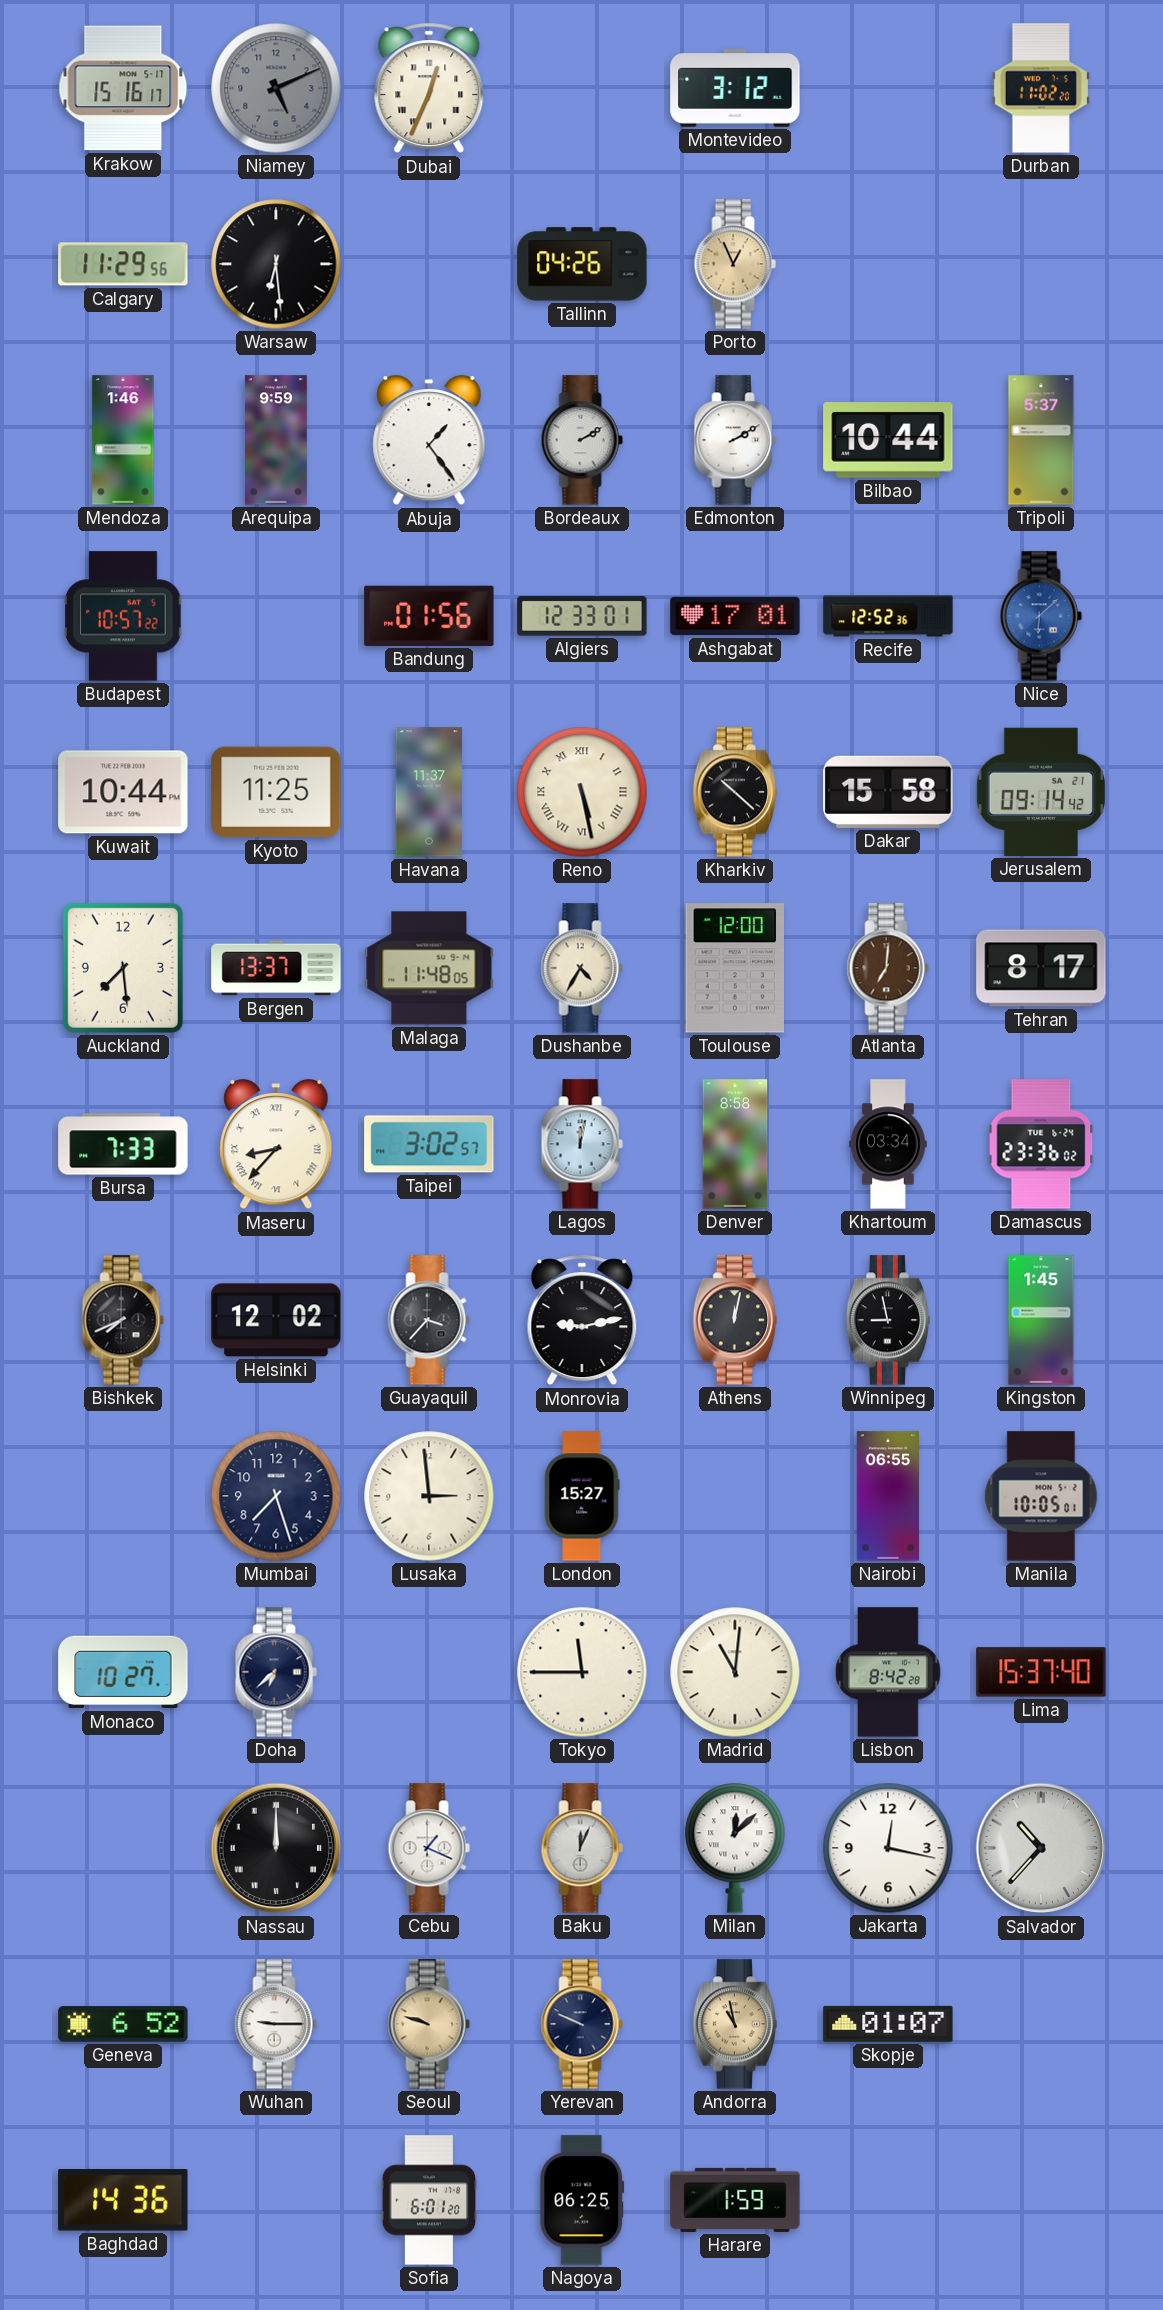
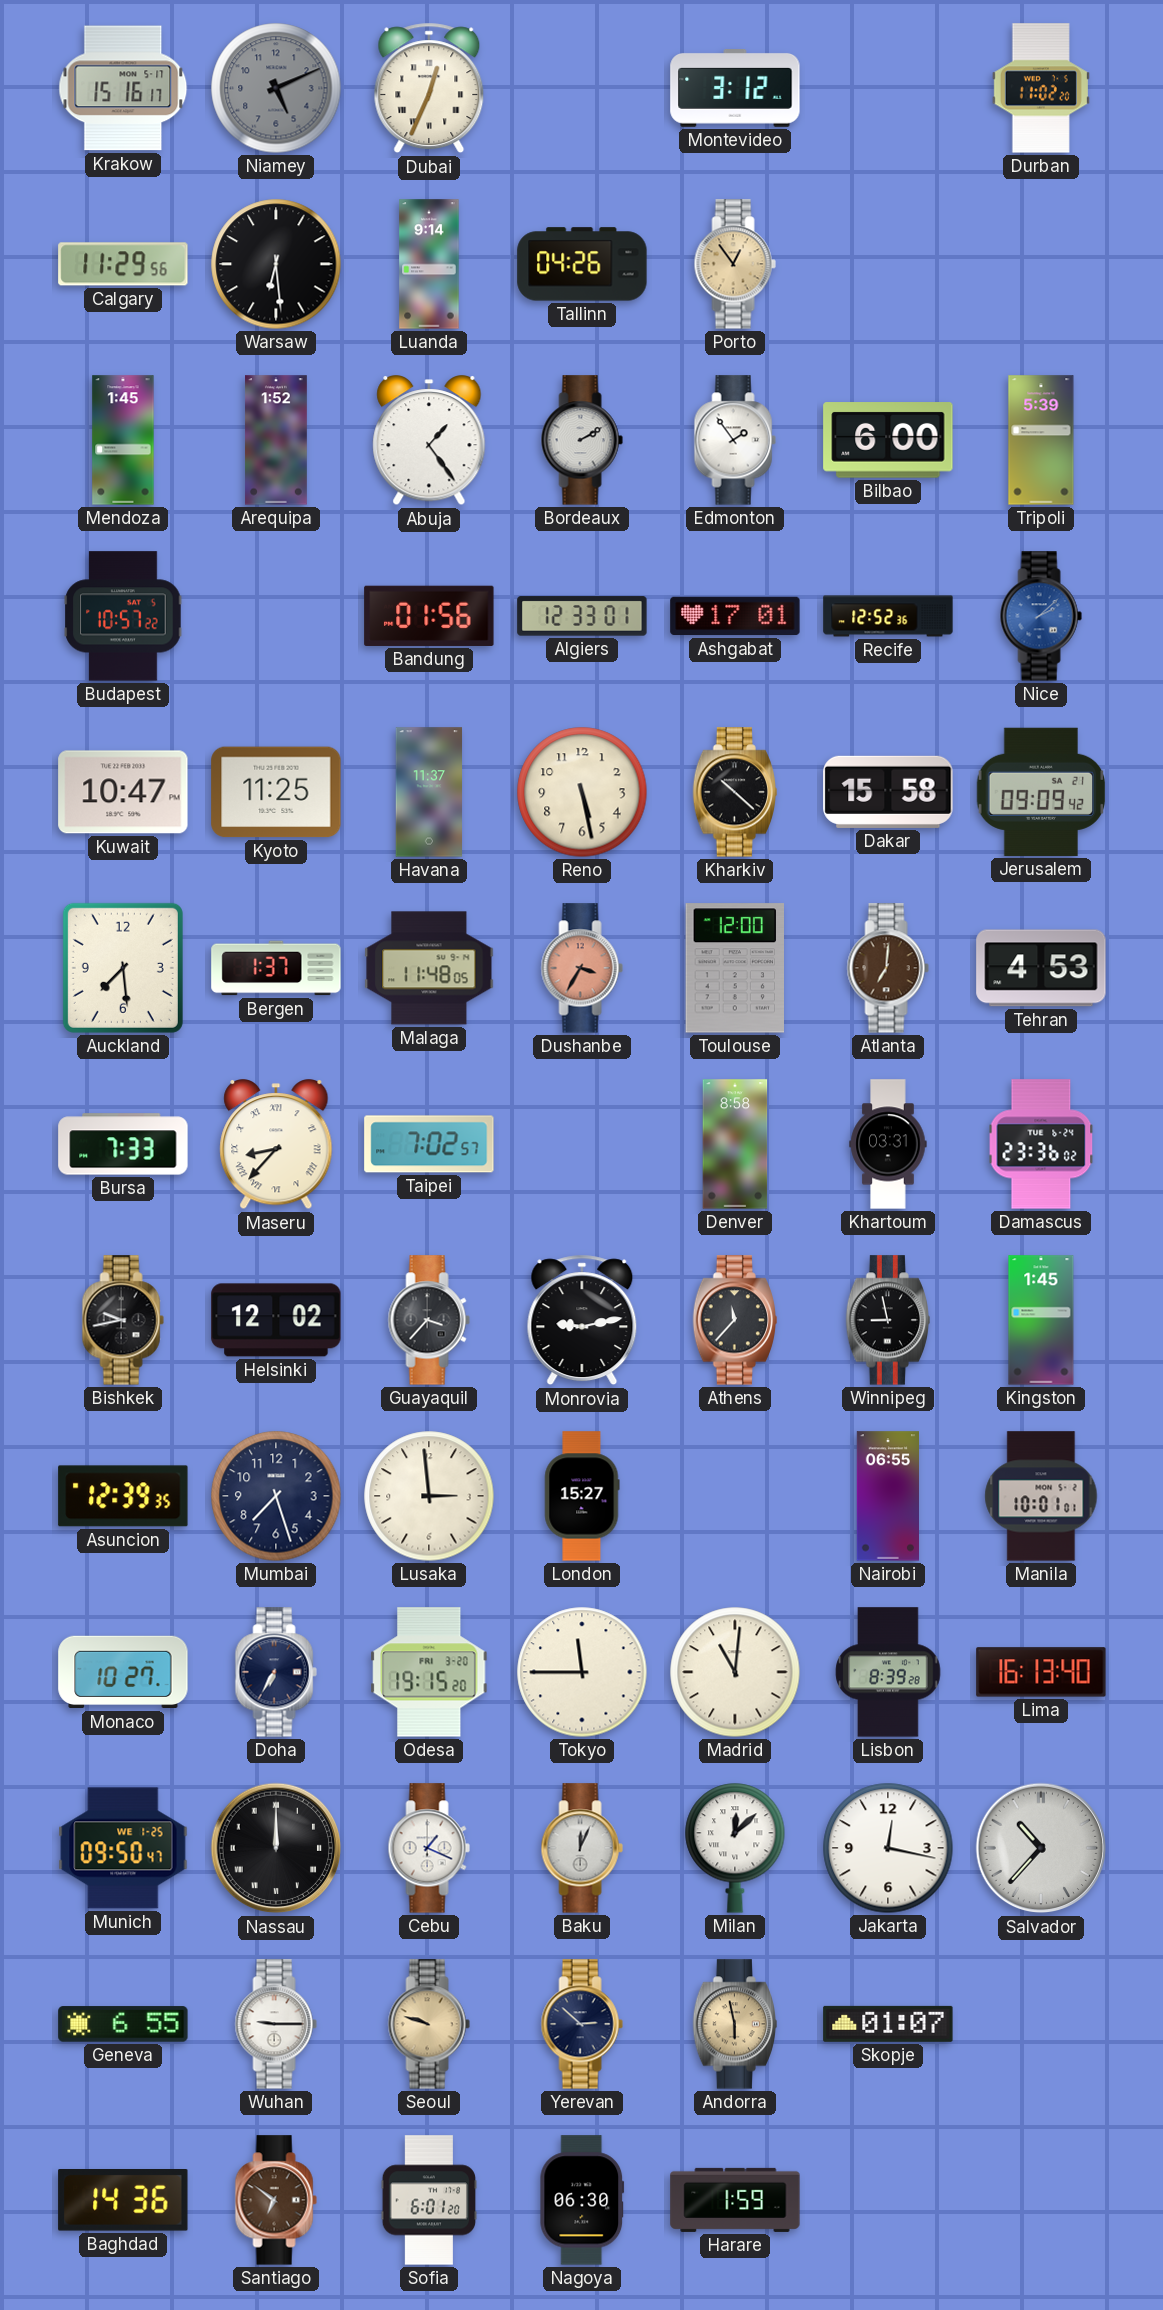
Luanda: none -> 9:14
Porto: 12:56 -> 12:54
Mendoza: 1:46 -> 1:45
Arequipa: 9:59 -> 1:52
Edmonton: 2:10 -> 1:54
Bilbao: 10:44 -> 6:00
Tripoli: 5:37 -> 5:39
Nice: 6:08 -> 2:08
Kuwait: 10:44 -> 10:47
Reno numerals: Roman -> Arabic
Jerusalem: 09:14 -> 09:09
Bergen: 13:37 -> 1:37
Dushanbe: 4:35 -> 3:35
Dushanbe dial: cream -> salmon
Tehran: 8:17 -> 4:53
Taipei: 3:02 -> 7:02
Lagos: 12:02 -> none
Khartoum: 03:34 -> 03:31
Bishkek: 7:41 -> 9:43
Athens: 12:02 -> 11:37
Asuncion: none -> 12:39
Manila: 10:05 -> 10:01
Doha: 6:38 -> 6:35
Odesa: none -> 19:15
Lisbon: 8:42 -> 8:39
Lima: 15:37 -> 16:13
Munich: none -> 09:50
Geneva: 6:52 -> 6:55
Yerevan: 9:49 -> 2:52
Andorra: 10:58 -> 5:58
Santiago: none -> 6:51
Nagoya: 06:25 -> 06:30
